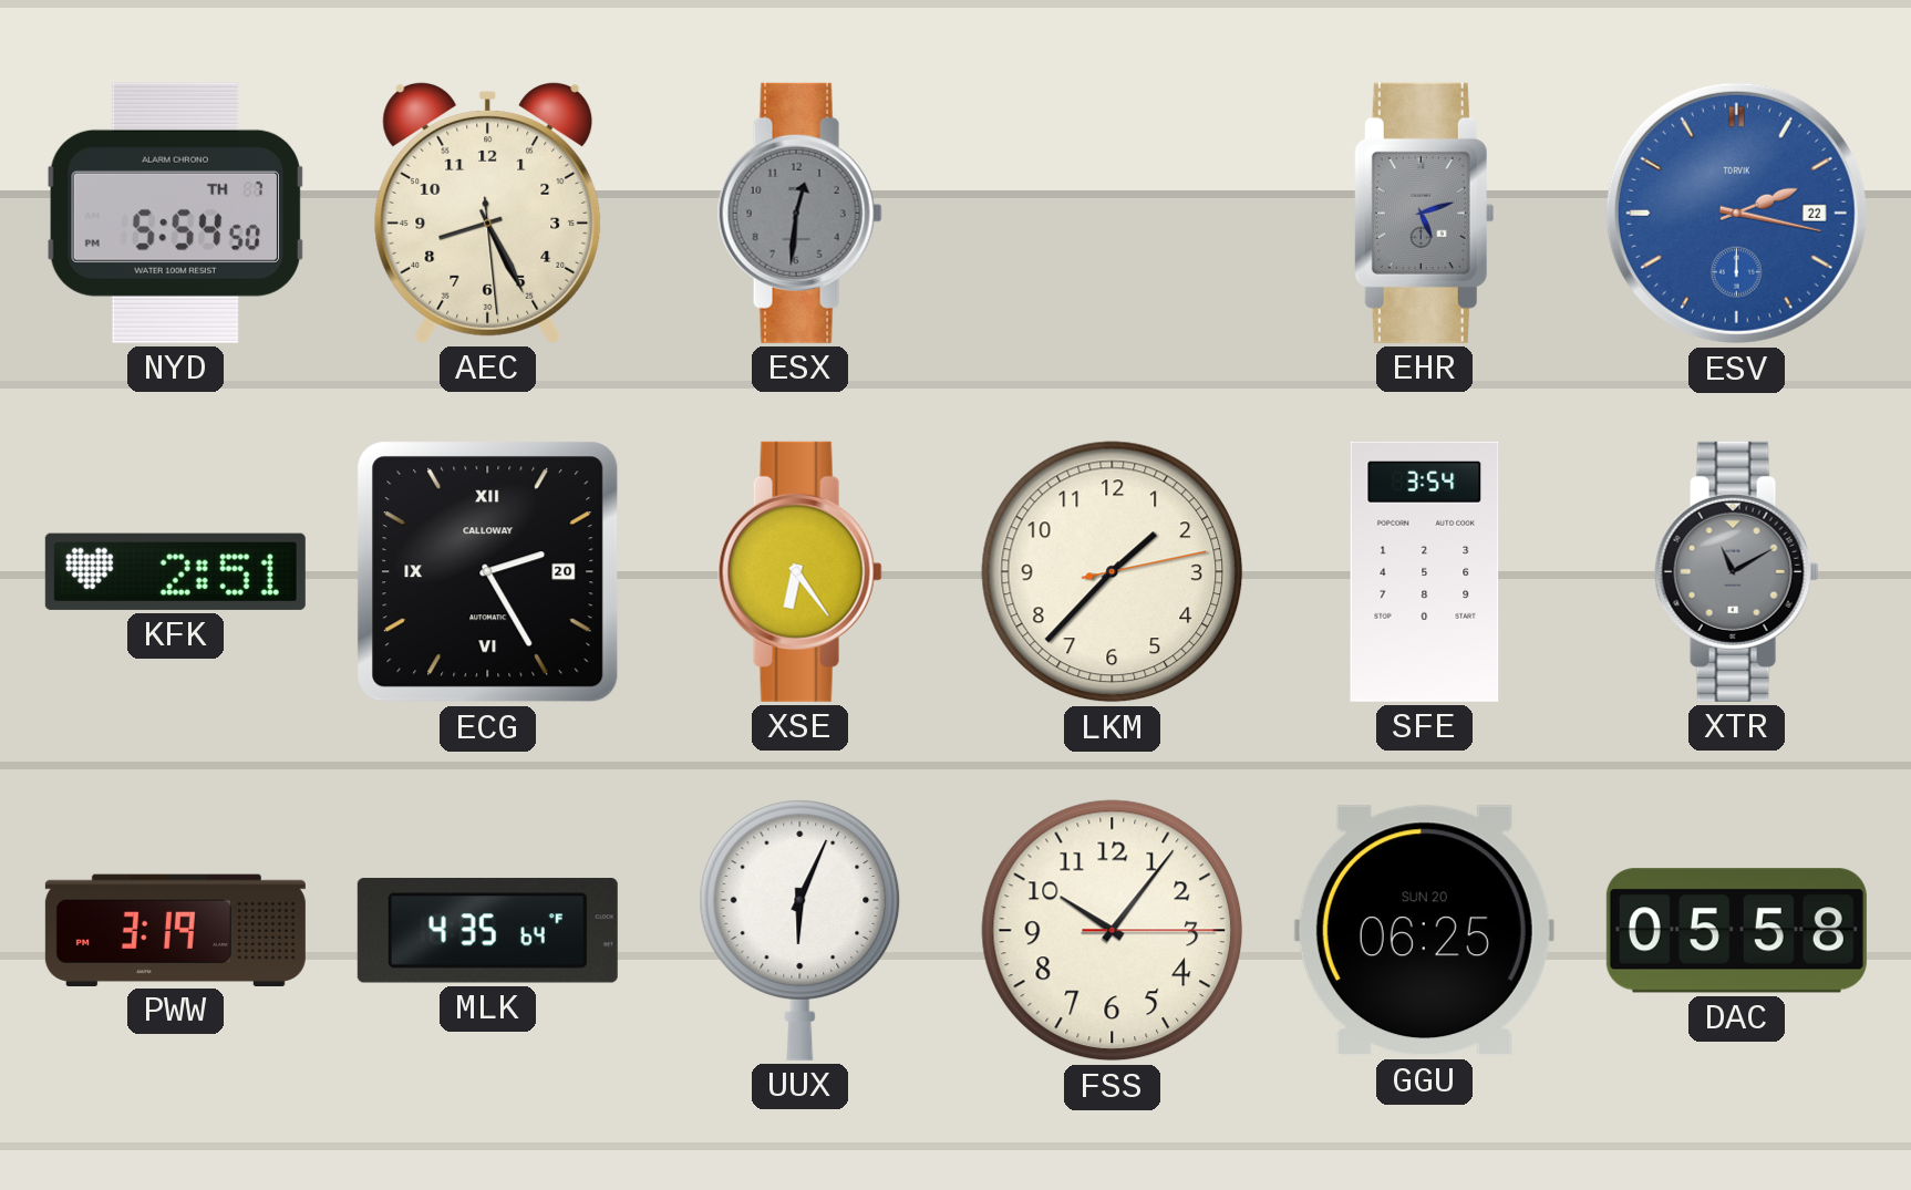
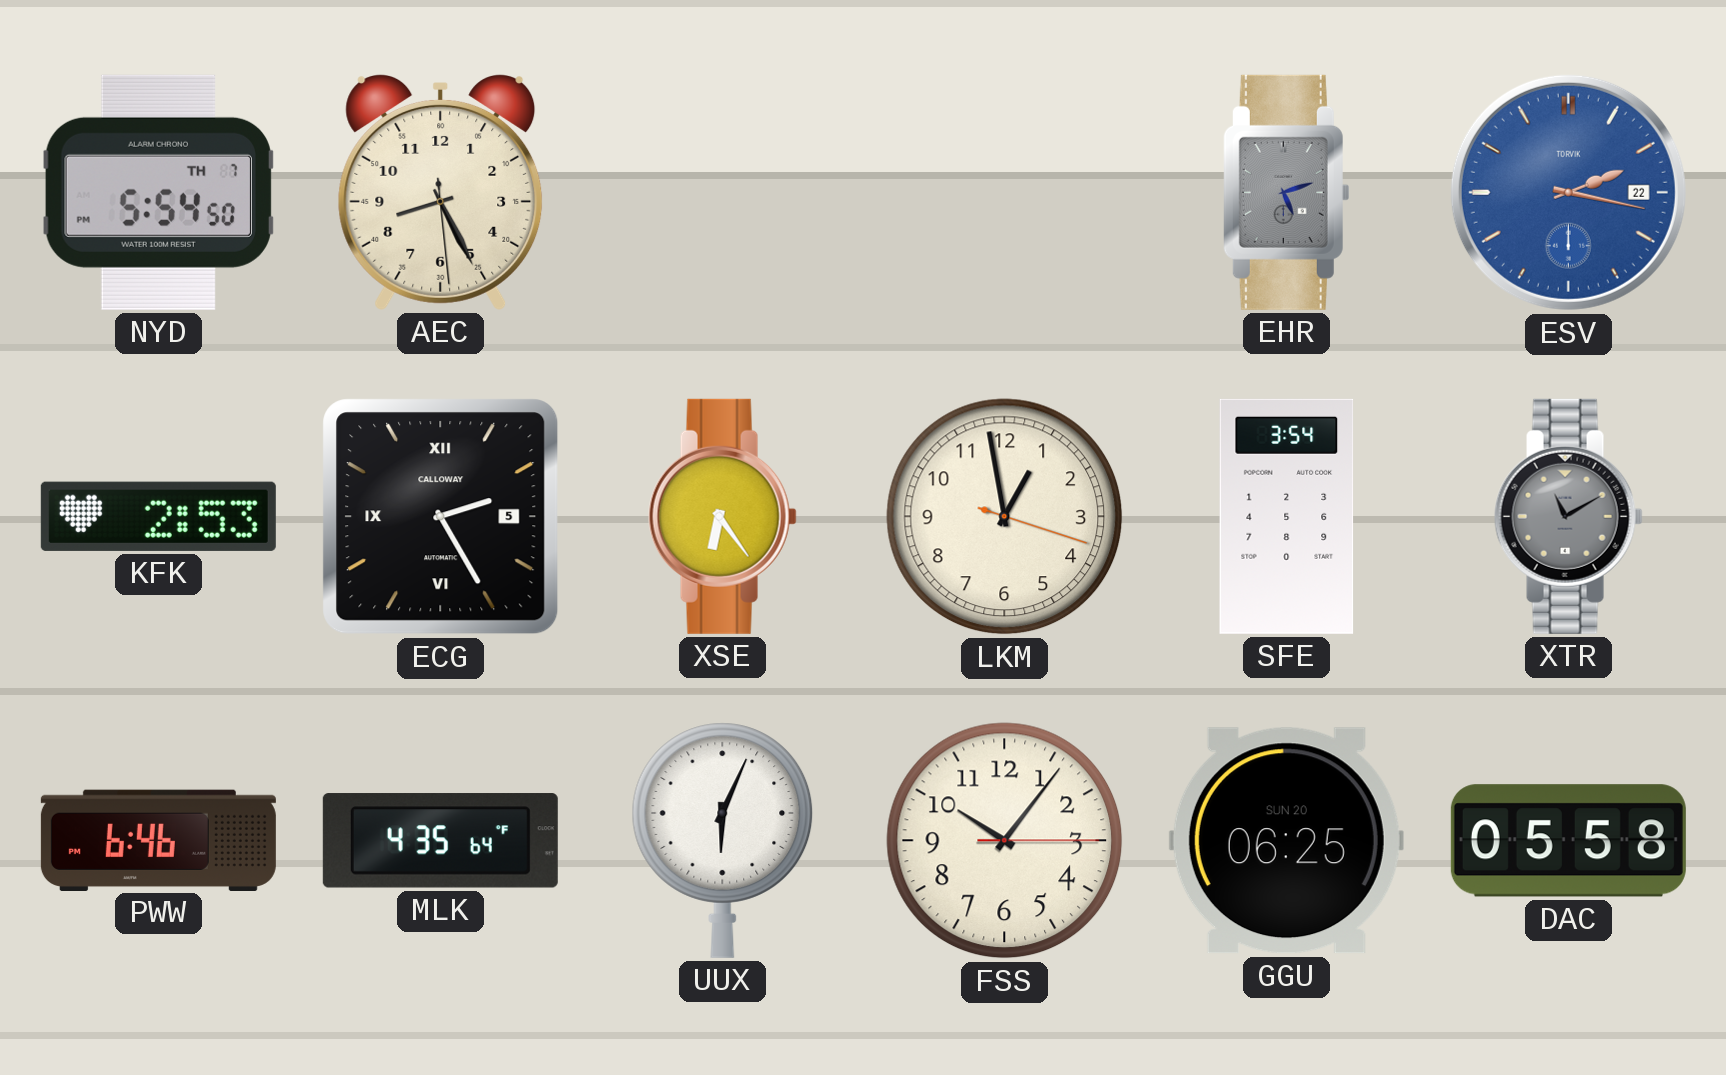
ESX: 12:31 -> none
KFK: 2:51 -> 2:53
ECG date: 20 -> 5
LKM: 1:37 -> 12:58
PWW: 3:19 -> 6:46
